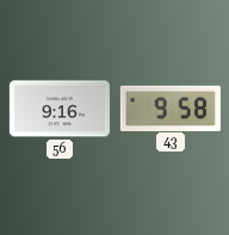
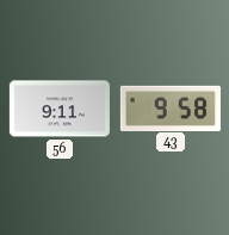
56: 9:16 -> 9:11
